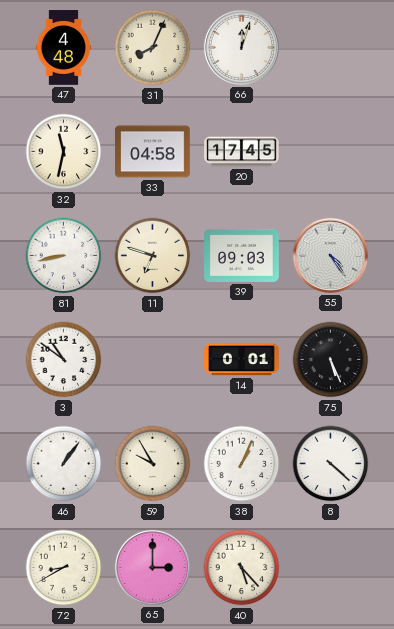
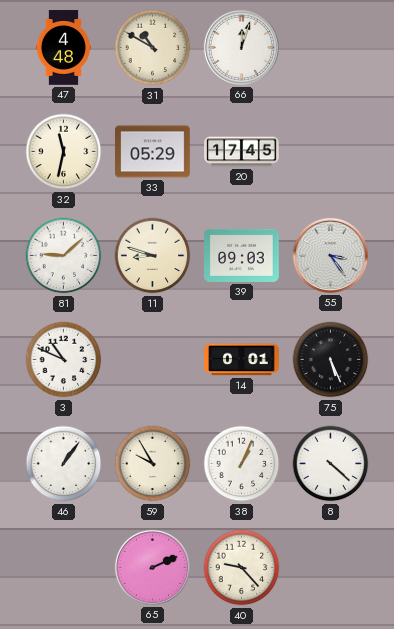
31: 8:04 -> 10:50
33: 04:58 -> 05:29
81: 8:43 -> 9:08
11: 6:48 -> 8:48
55: 4:24 -> 3:24
3: 10:51 -> 10:49
72: 8:40 -> none
65: 3:00 -> 2:11
40: 5:23 -> 9:23
